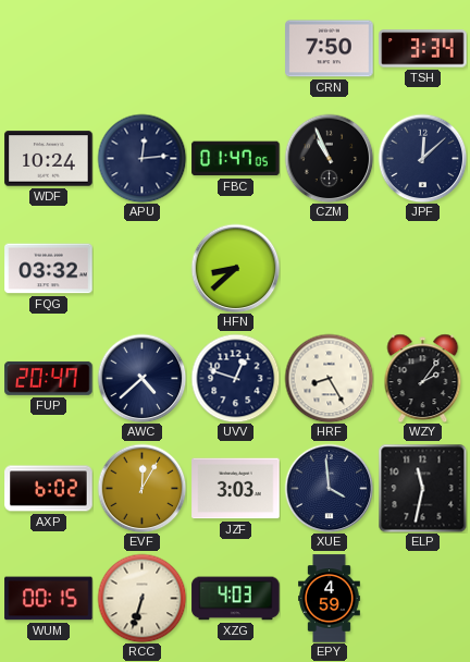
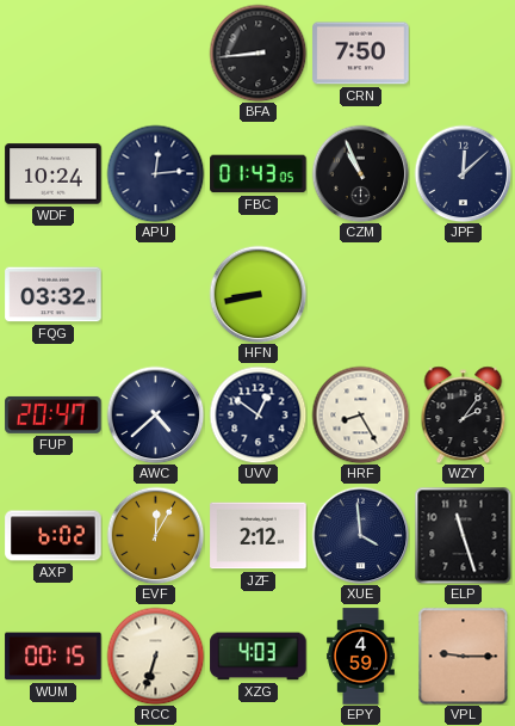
BFA: none -> 8:44
TSH: 3:34 -> none
FBC: 01:47 -> 01:43
HFN: 8:38 -> 8:43
UVV: 12:48 -> 12:51
JZF: 3:03 -> 2:12
ELP: 11:32 -> 11:27
VPL: none -> 9:15
